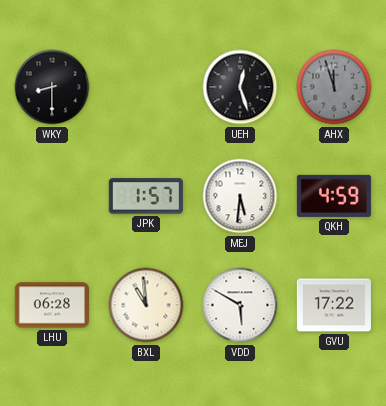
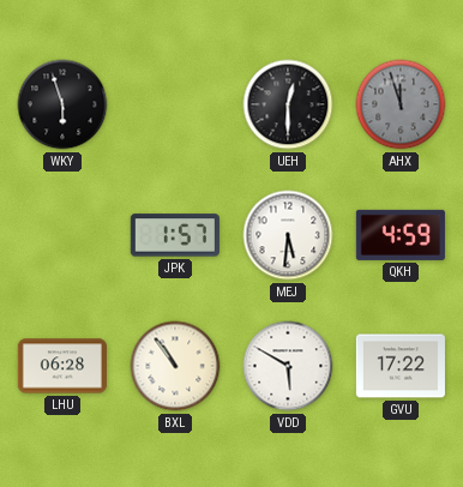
WKY: 8:30 -> 5:57
UEH: 12:27 -> 12:30
BXL: 10:59 -> 10:54
